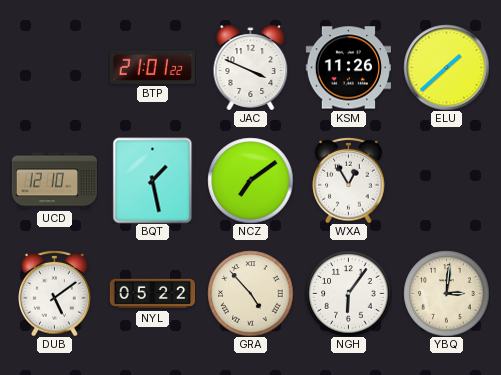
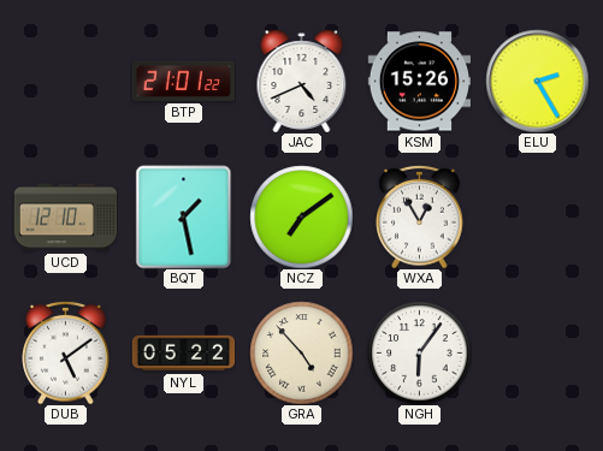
JAC: 3:49 -> 4:41
KSM: 11:26 -> 15:26
ELU: 1:38 -> 2:25
YBQ: 3:01 -> none
